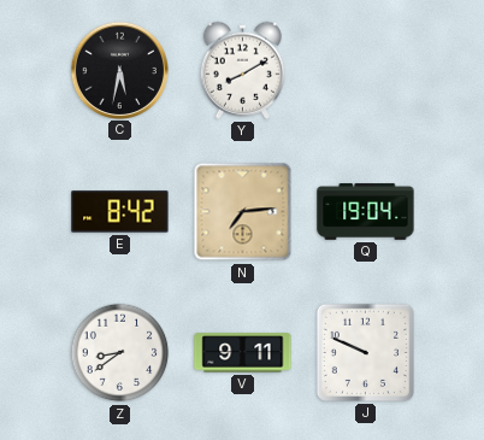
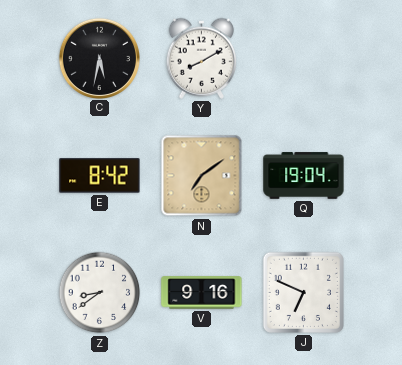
N: 7:14 -> 7:09
V: 9:11 -> 9:16
J: 9:49 -> 6:49
